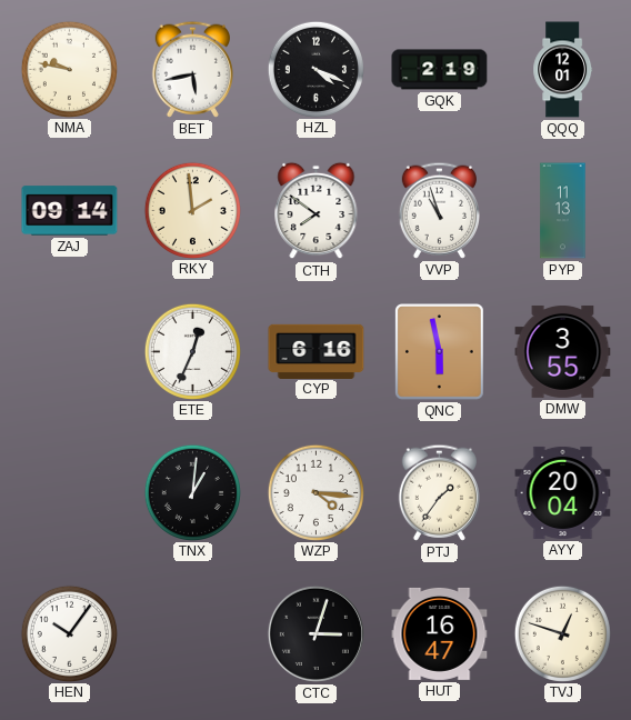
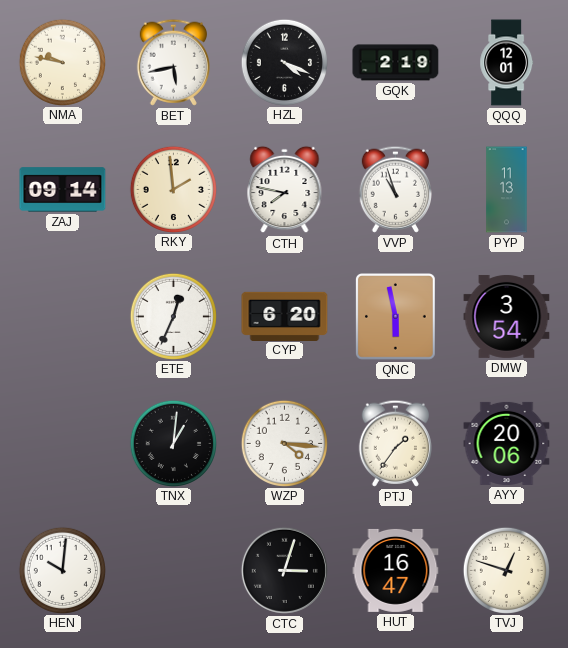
CTH: 7:51 -> 7:47
CYP: 6:16 -> 6:20
DMW: 3:55 -> 3:54
AYY: 20:04 -> 20:06
HEN: 10:06 -> 10:01
